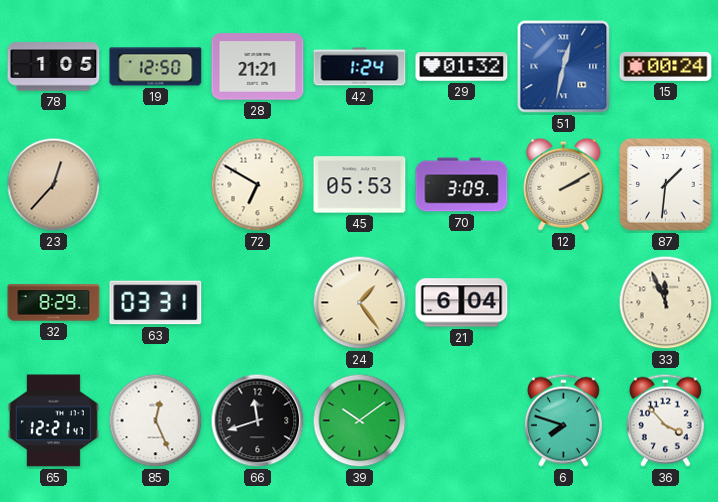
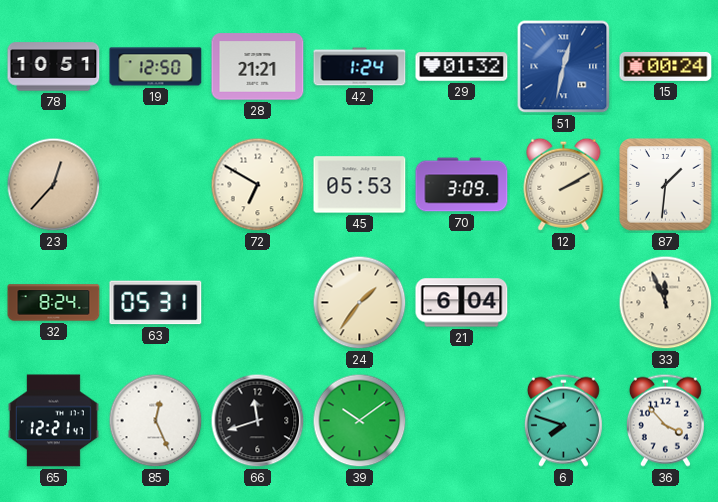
78: 1:05 -> 10:51
32: 8:29 -> 8:24
63: 03:31 -> 05:31
24: 1:24 -> 1:36
